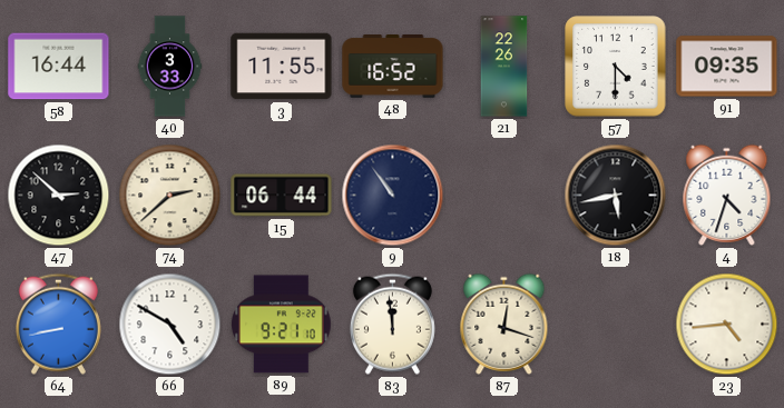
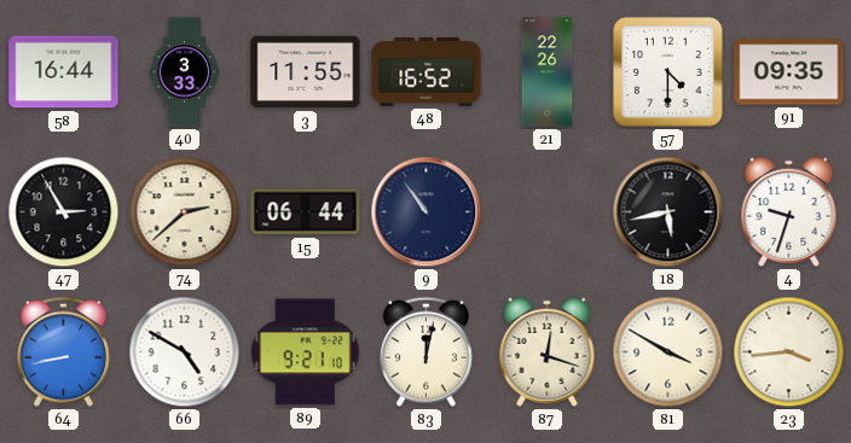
47: 2:52 -> 2:55
4: 4:33 -> 9:33
83: 11:59 -> 12:02
81: none -> 3:50
23: 4:44 -> 3:44
